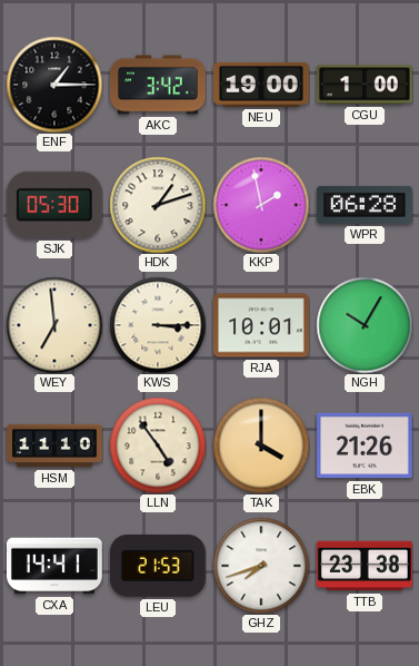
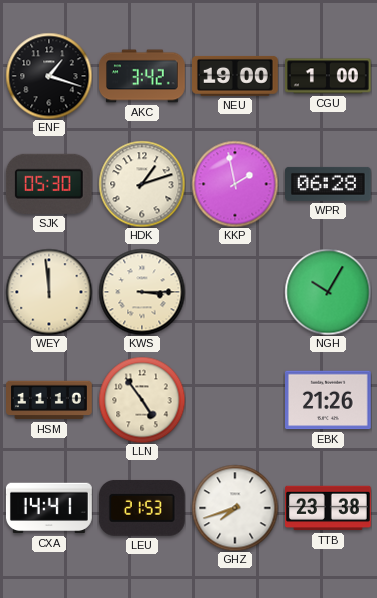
ENF: 1:15 -> 1:18
WEY: 6:59 -> 11:59
RJA: 10:01 -> none
TAK: 4:00 -> none
